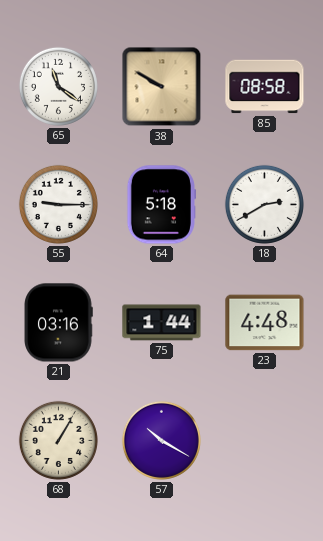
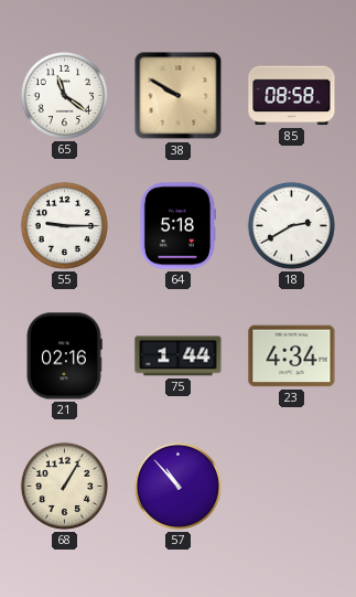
21: 03:16 -> 02:16
23: 4:48 -> 4:34
57: 10:20 -> 10:53
